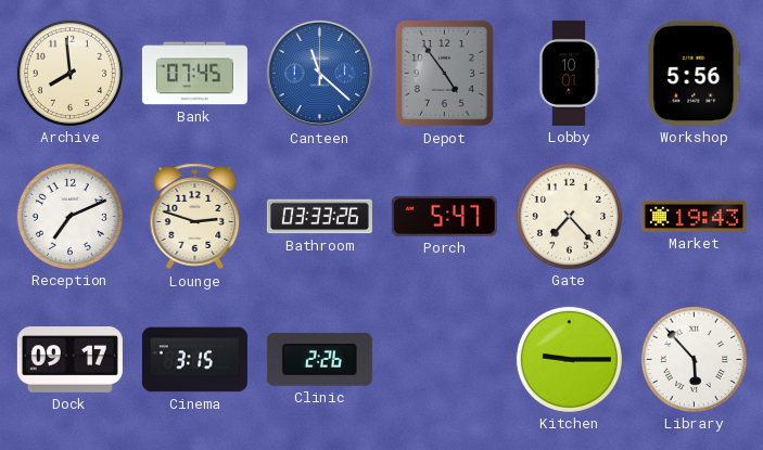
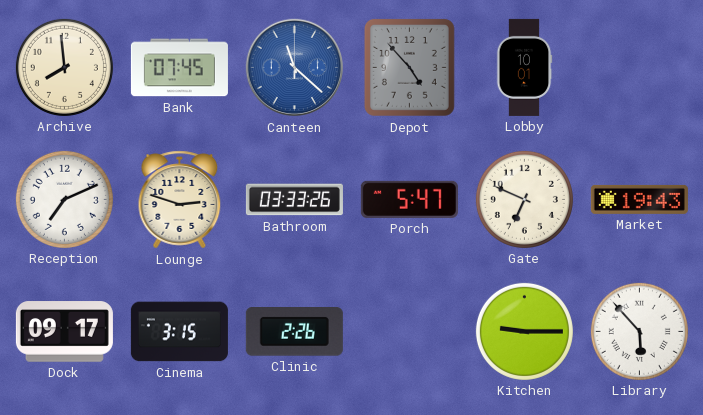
Depot: 4:54 -> 4:53
Workshop: 5:56 -> none
Gate: 7:23 -> 6:49
